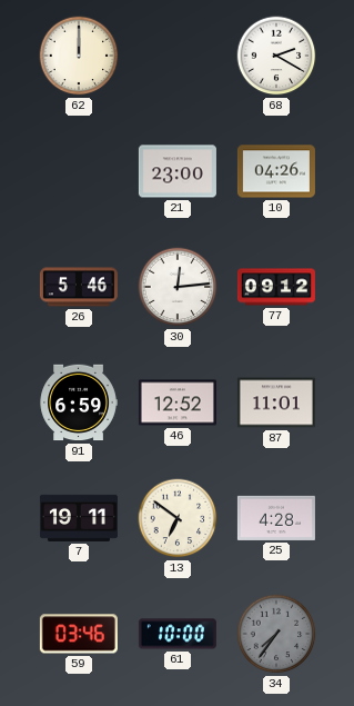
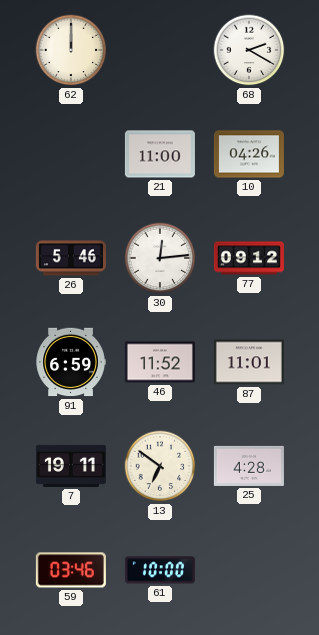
21: 23:00 -> 11:00
46: 12:52 -> 11:52
34: 7:36 -> none
